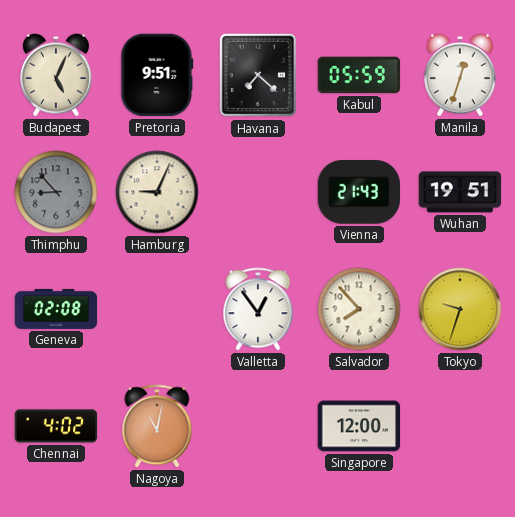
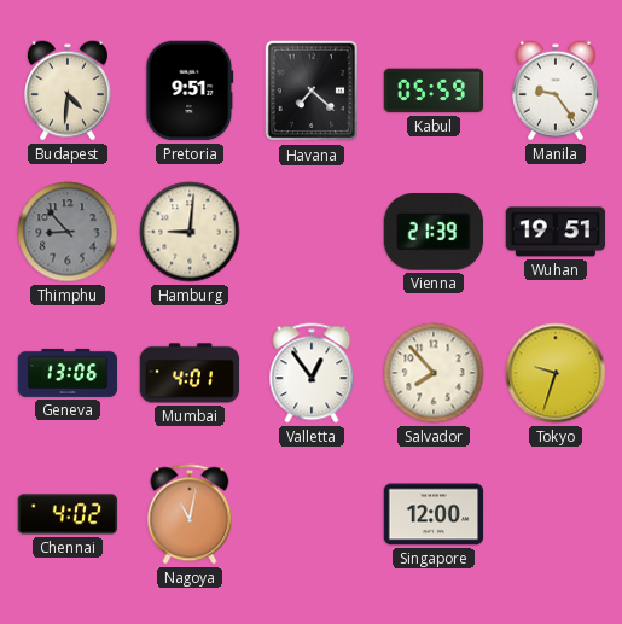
Budapest: 5:04 -> 4:31
Manila: 12:33 -> 9:24
Hamburg: 9:04 -> 9:01
Vienna: 21:43 -> 21:39
Geneva: 02:08 -> 13:06
Mumbai: none -> 4:01
